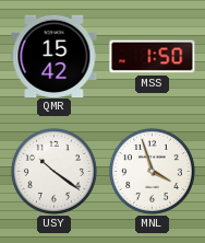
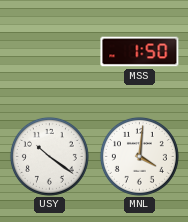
QMR: 15:42 -> none
MNL: 3:57 -> 4:01
